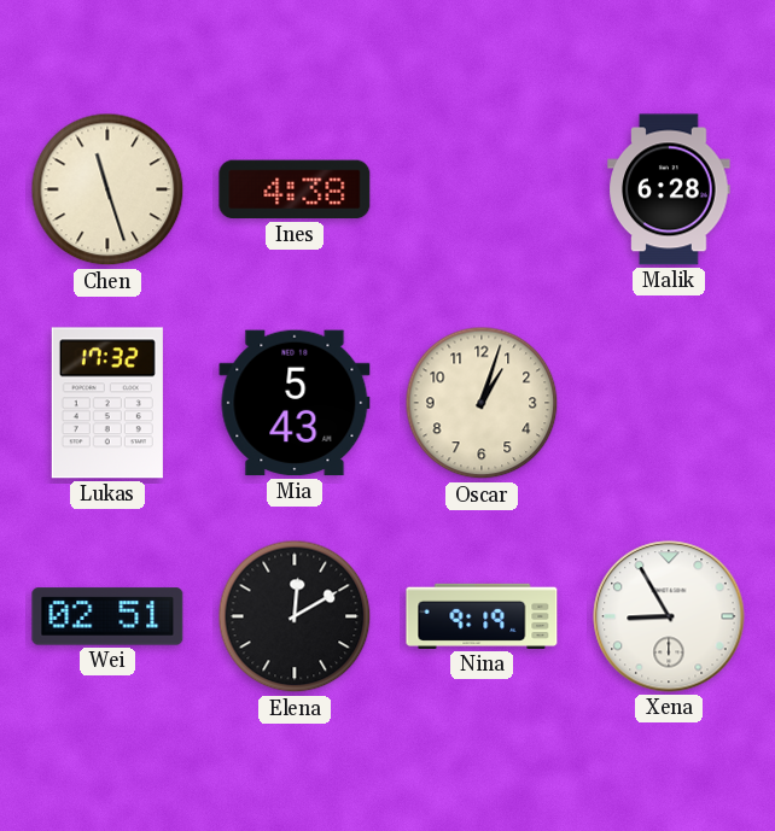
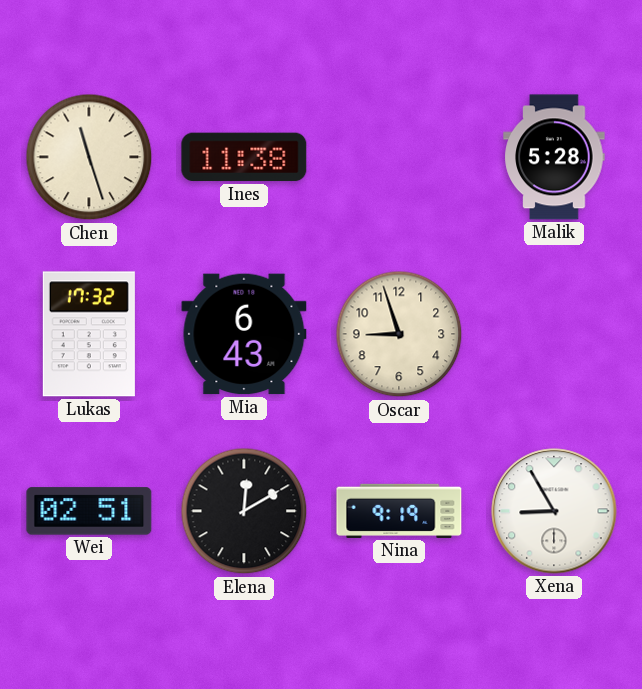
Ines: 4:38 -> 11:38
Malik: 6:28 -> 5:28
Mia: 5:43 -> 6:43
Oscar: 1:03 -> 8:57
